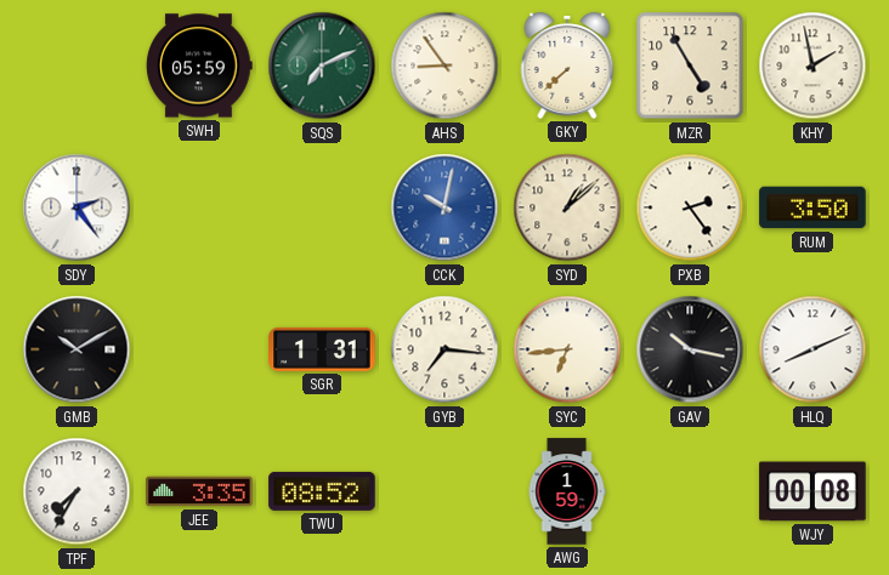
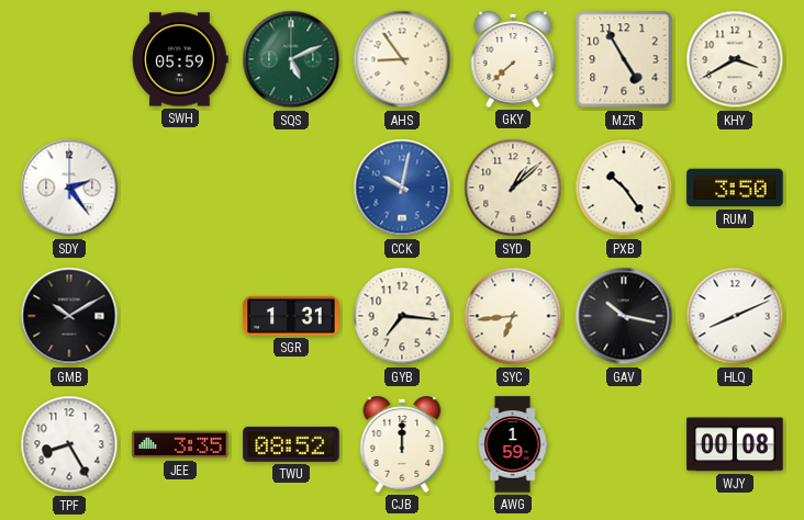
SQS: 7:11 -> 5:11
KHY: 1:58 -> 3:40
PXB: 2:24 -> 10:24
TPF: 7:35 -> 8:25
CJB: none -> 12:00
